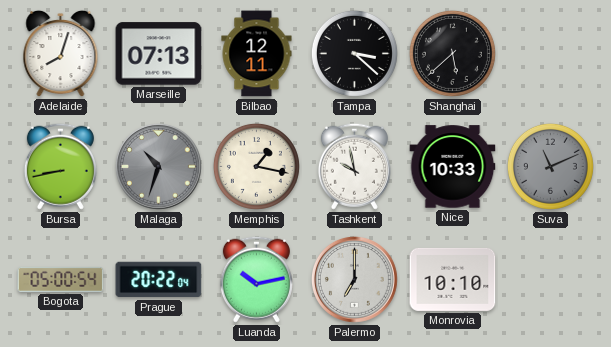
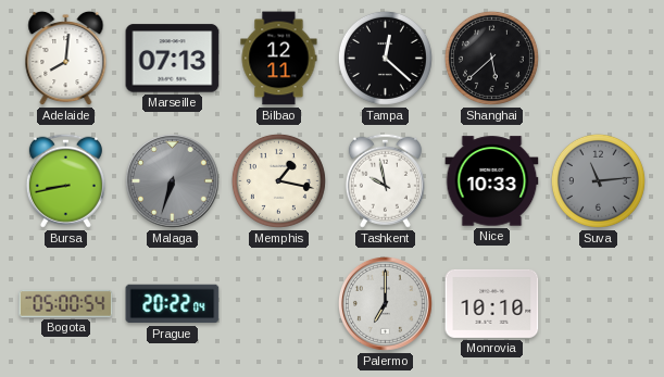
Adelaide: 8:03 -> 8:01
Tampa: 3:22 -> 12:22
Malaga: 10:33 -> 6:33
Suva: 11:11 -> 11:14
Luanda: 10:13 -> none
